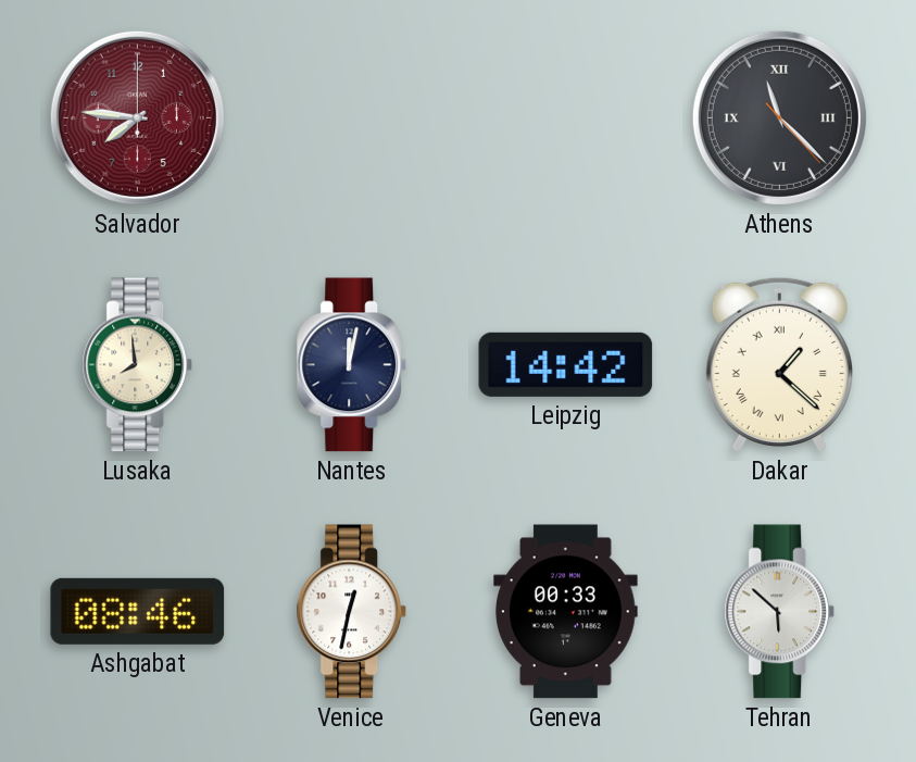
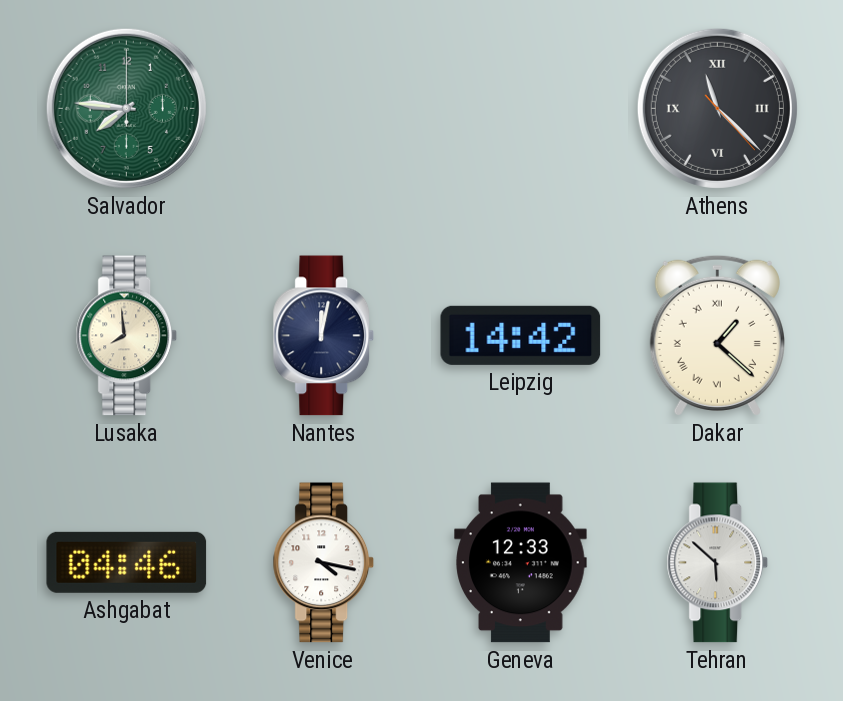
Salvador dial: burgundy -> green
Ashgabat: 08:46 -> 04:46
Venice: 12:32 -> 4:17
Geneva: 00:33 -> 12:33
